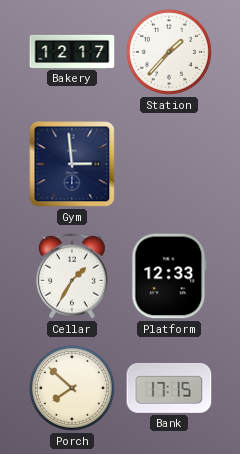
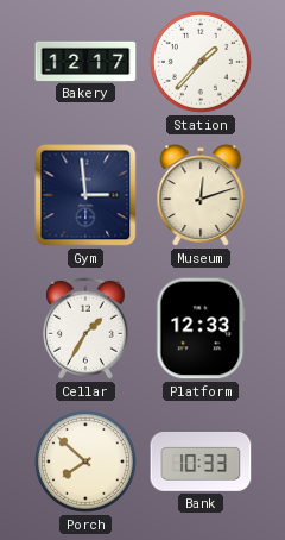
Museum: none -> 12:12
Bank: 17:15 -> 10:33
